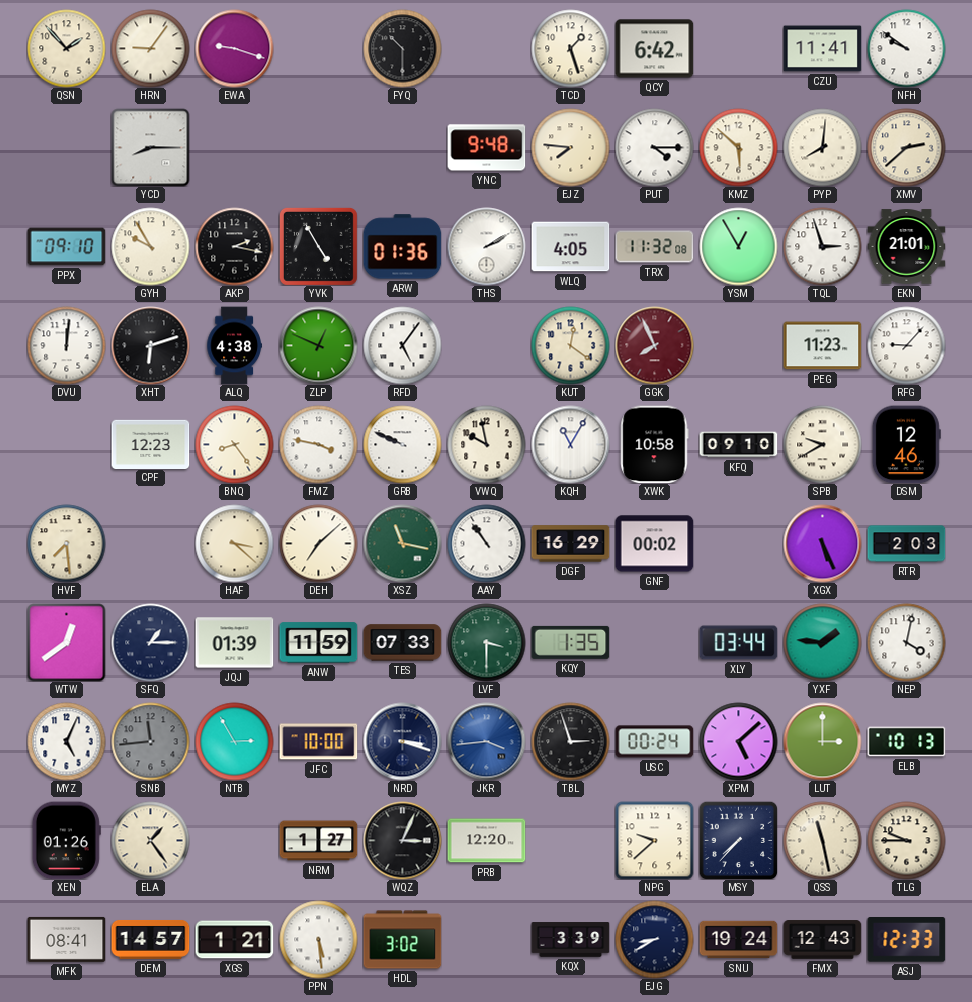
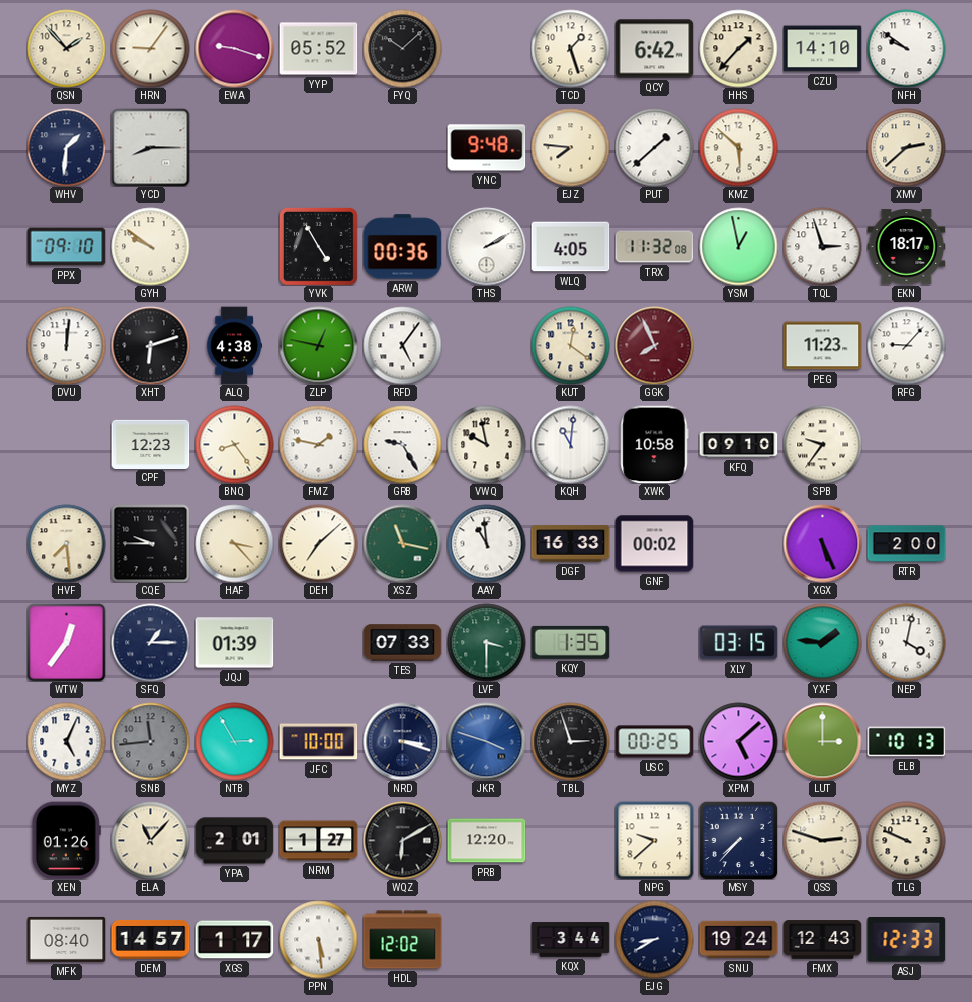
YYP: none -> 05:52
FYQ: 10:30 -> 10:08
HHS: none -> 1:37
CZU: 11:41 -> 14:10
WHV: none -> 1:31
PUT: 4:15 -> 1:38
PYP: 8:01 -> none
GYH: 9:55 -> 9:51
AKP: 2:17 -> none
ARW: 01:36 -> 00:36
YSM: 12:55 -> 12:58
EKN: 21:01 -> 18:17
ZLP: 12:49 -> 12:47
FMZ: 3:47 -> 1:47
GRB: 9:49 -> 9:25
KQH: 11:05 -> 11:01
SPB: 9:40 -> 9:36
DSM: 12:46 -> none
CQE: none -> 9:45
HAF: 3:22 -> 3:23
AAY: 10:54 -> 10:59
DGF: 16:29 -> 16:33
RTR: 2:03 -> 2:00
WTW: 12:39 -> 12:36
ANW: 11:59 -> none
XLY: 03:44 -> 03:15
JKR: 3:44 -> 3:48
USC: 00:24 -> 00:25
ELA: 1:24 -> 11:07
YPA: none -> 2:01
WQZ: 3:04 -> 6:10
QSS: 11:28 -> 2:48
TLG: 9:45 -> 9:49
MFK: 08:41 -> 08:40
XGS: 1:21 -> 1:17
HDL: 3:02 -> 12:02
KQX: 3:39 -> 3:44
